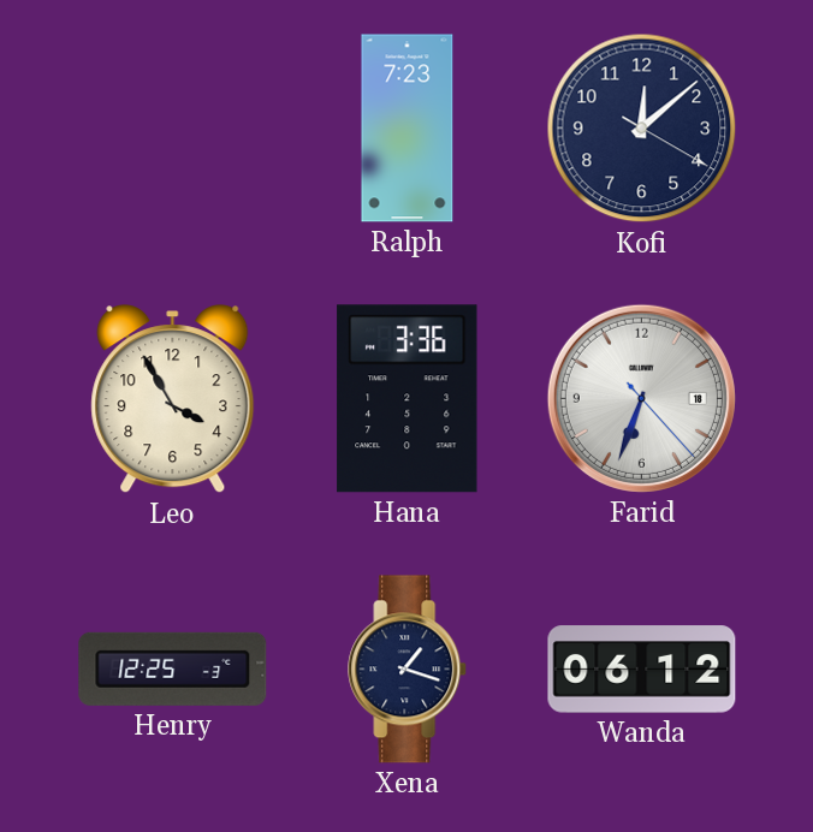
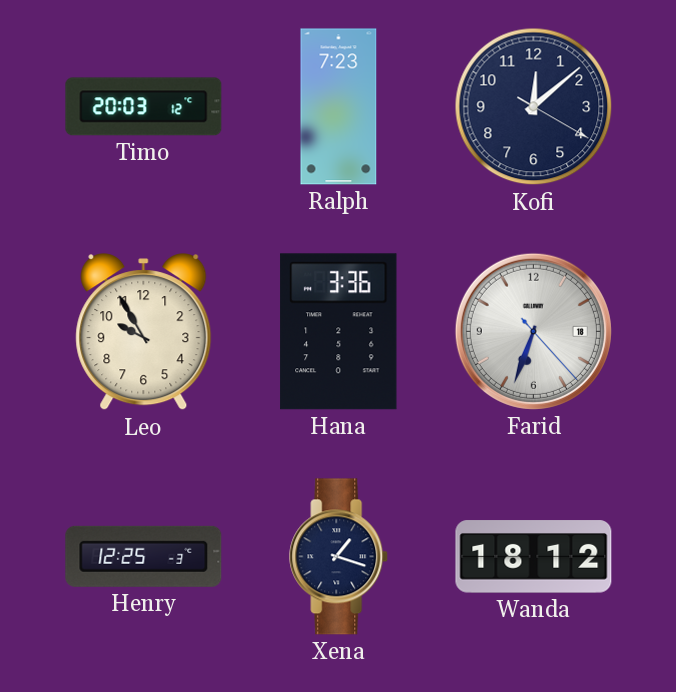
Timo: none -> 20:03
Leo: 3:55 -> 9:55
Wanda: 06:12 -> 18:12
